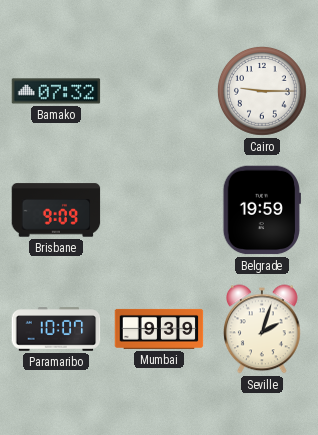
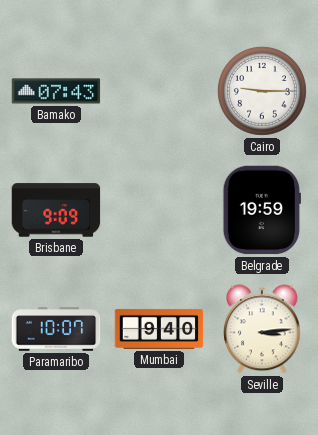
Bamako: 07:32 -> 07:43
Mumbai: 9:39 -> 9:40
Seville: 2:03 -> 3:14
